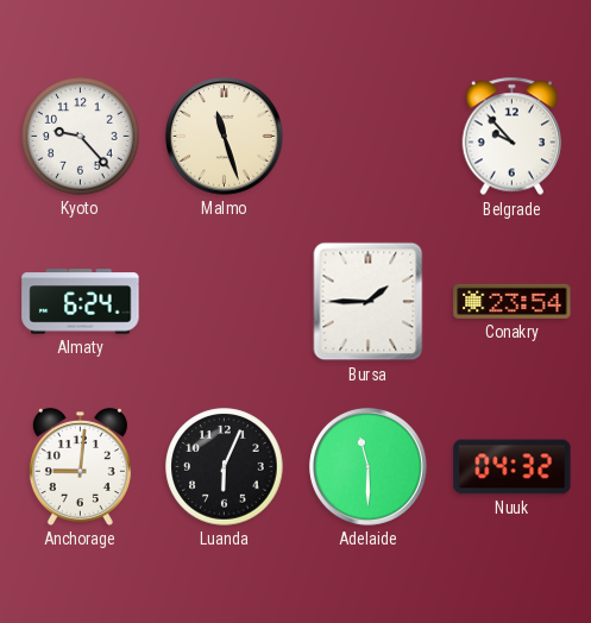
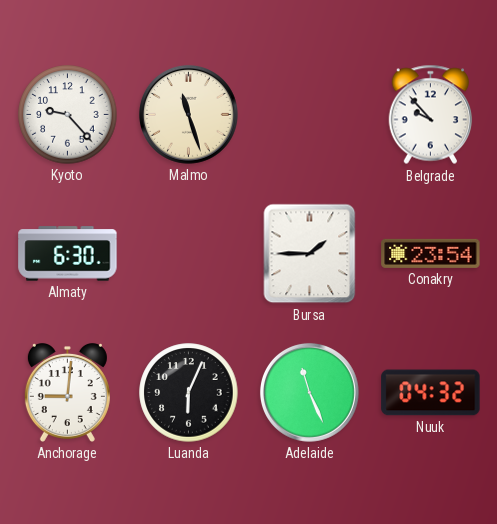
Almaty: 6:24 -> 6:30
Adelaide: 11:30 -> 11:26
